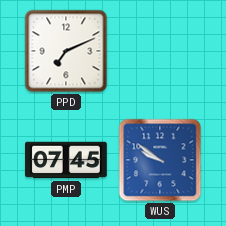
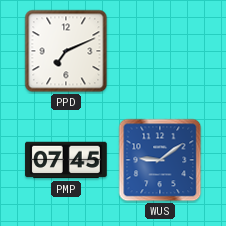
WUS: 9:51 -> 9:09
